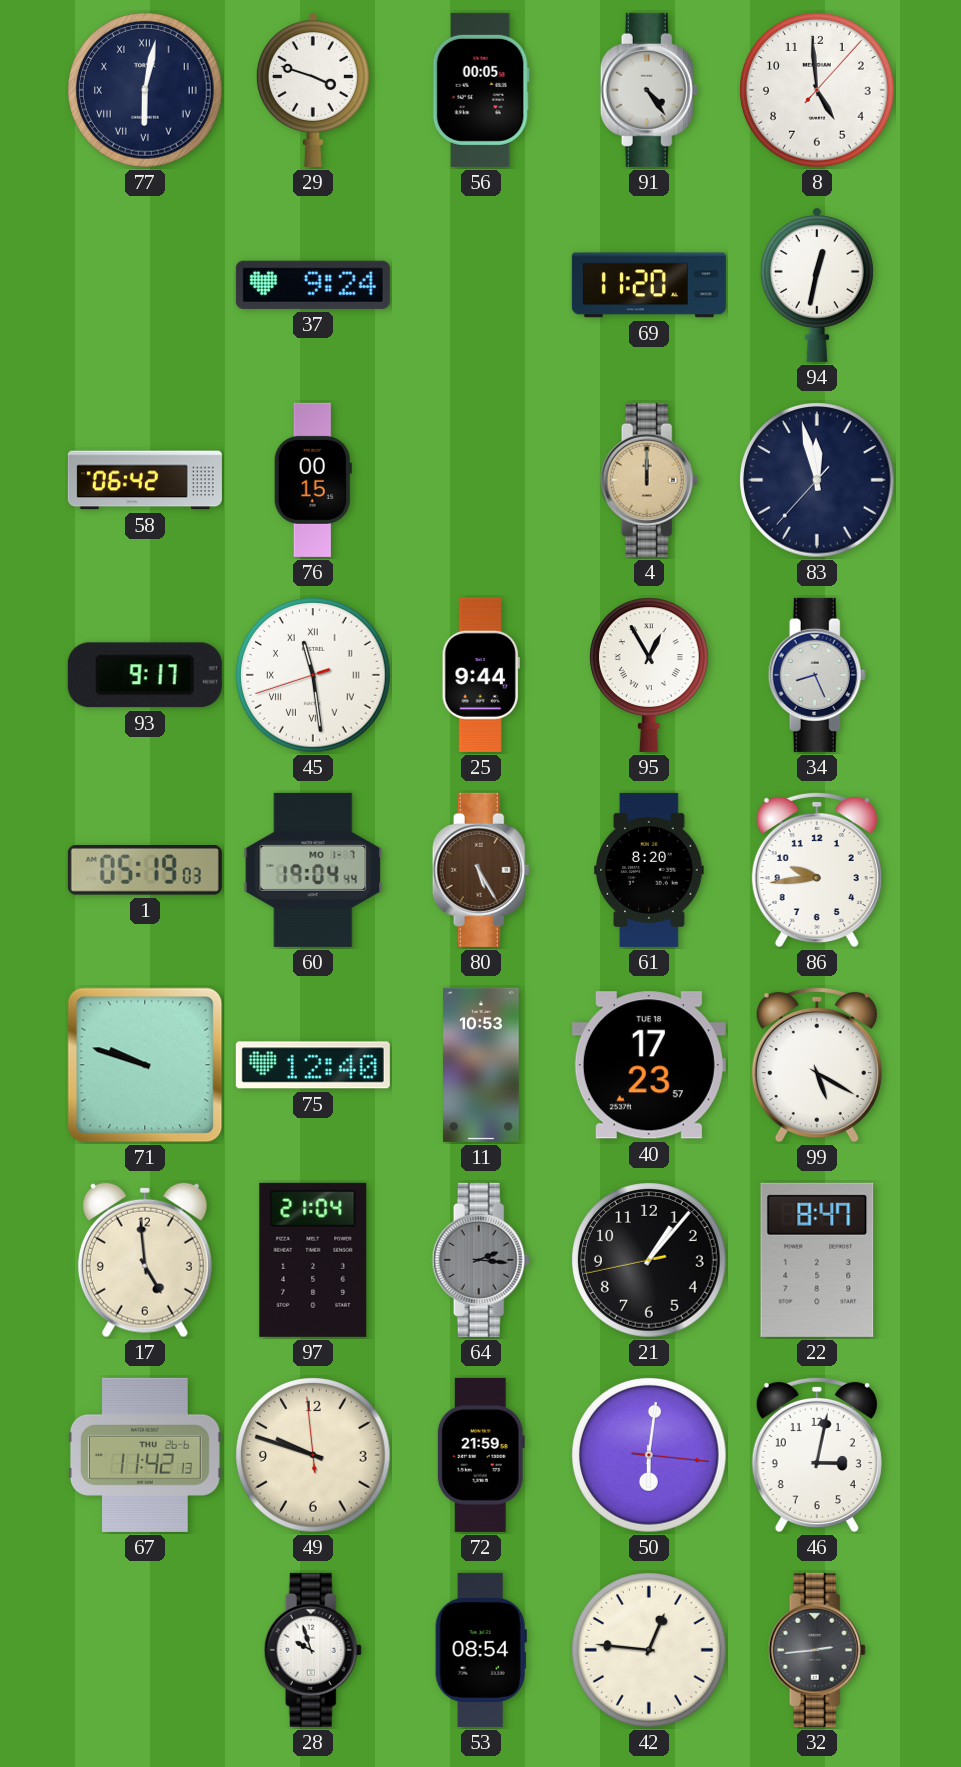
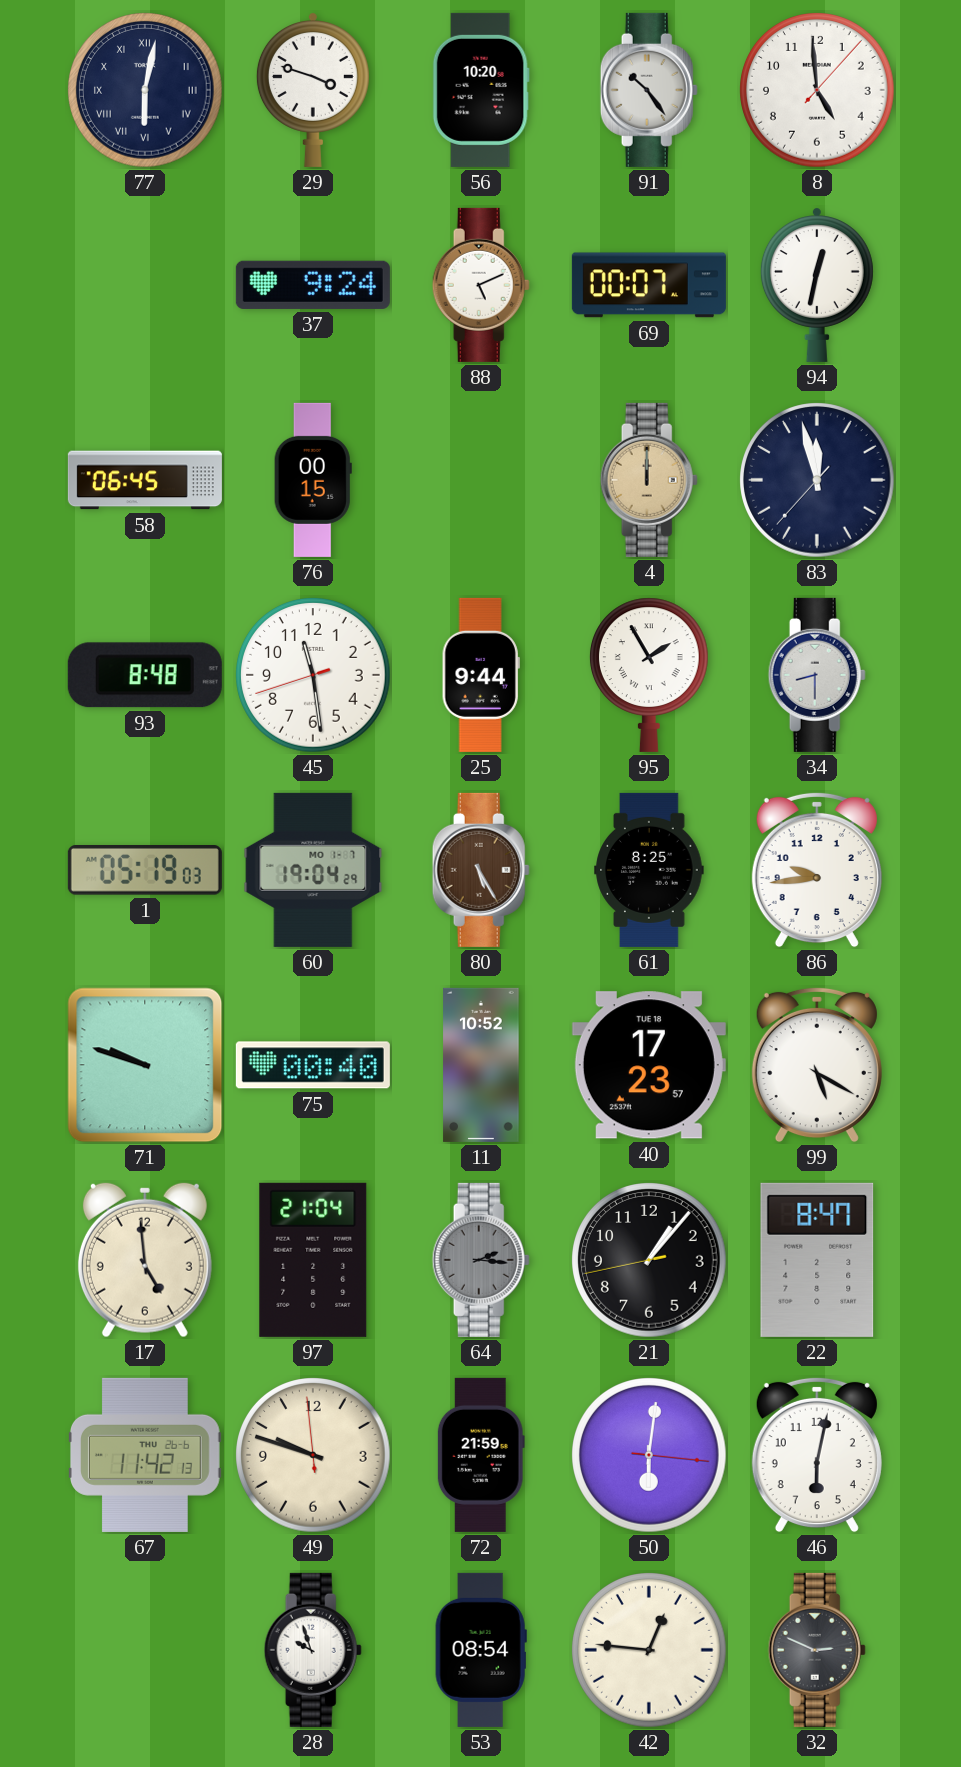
56: 00:05 -> 10:20
91: 4:24 -> 10:24
88: none -> 5:11
69: 11:20 -> 00:07
58: 06:42 -> 06:45
93: 9:17 -> 8:48
45 numerals: Roman -> Arabic
95: 12:55 -> 1:55
34: 8:26 -> 8:30
60: 19:04:44 -> 19:04:29
61: 8:20 -> 8:25
75: 12:40 -> 00:40
11: 10:53 -> 10:52
46: 3:02 -> 6:02
32: 2:44 -> 2:49
